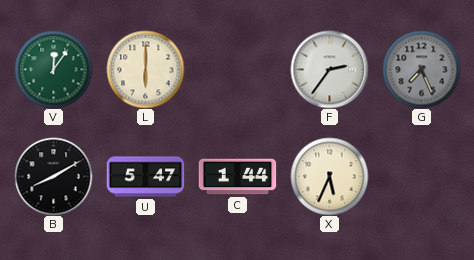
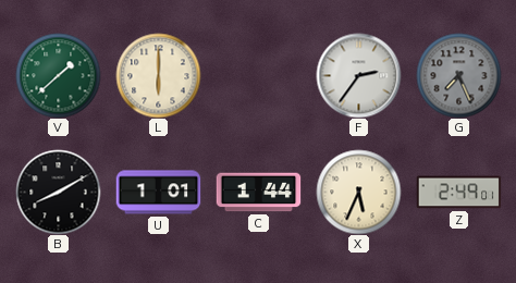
V: 12:06 -> 1:38
U: 5:47 -> 1:01
Z: none -> 2:49
